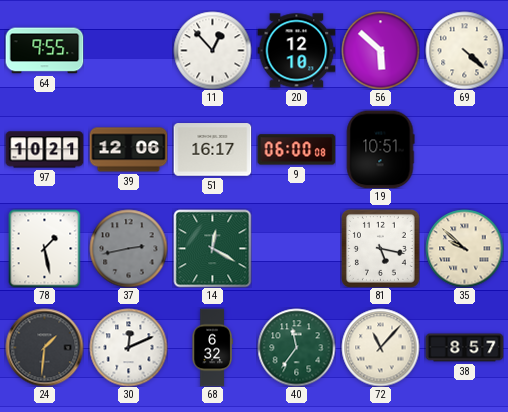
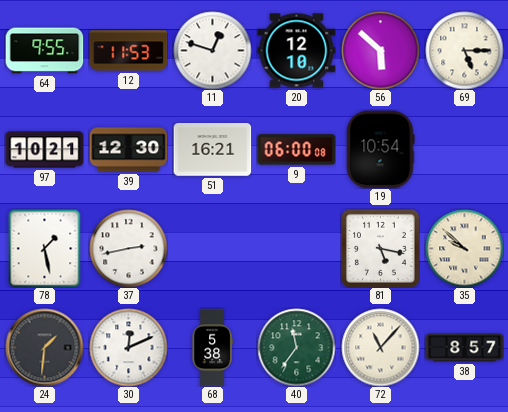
12: none -> 11:53
11: 12:53 -> 12:48
69: 4:22 -> 5:15
39: 12:06 -> 12:30
51: 16:17 -> 16:21
19: 10:51 -> 10:54
37 dial: grey -> white
14: 12:20 -> none
68: 6:32 -> 5:38
